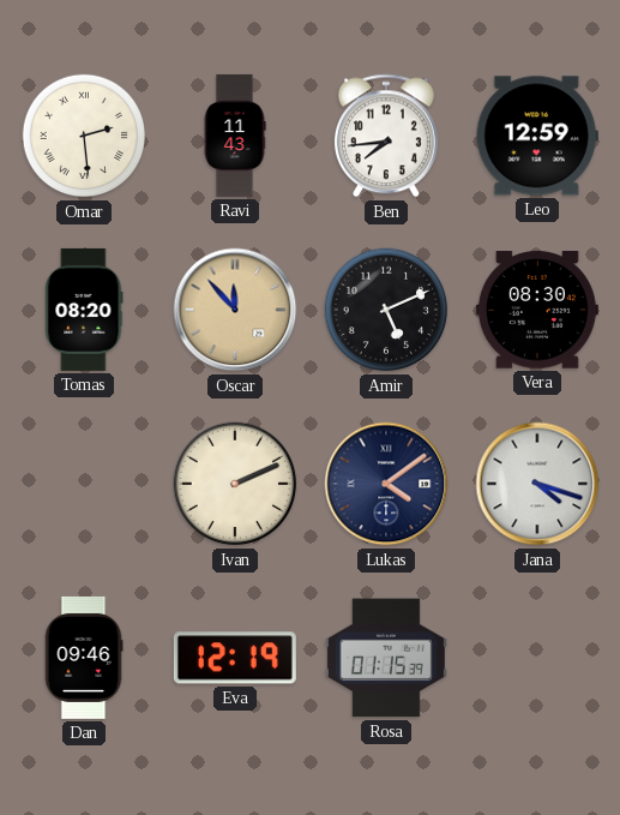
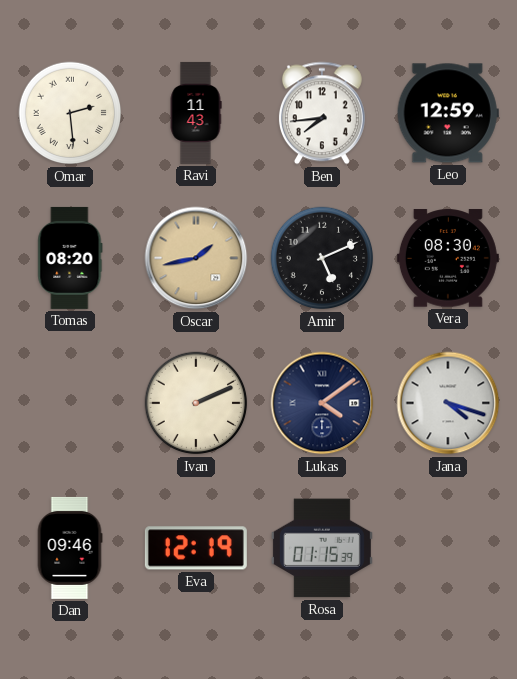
Oscar: 11:53 -> 1:43
